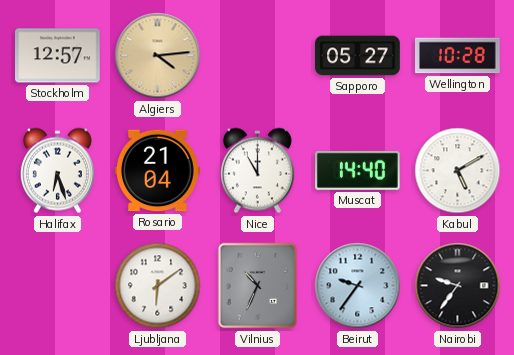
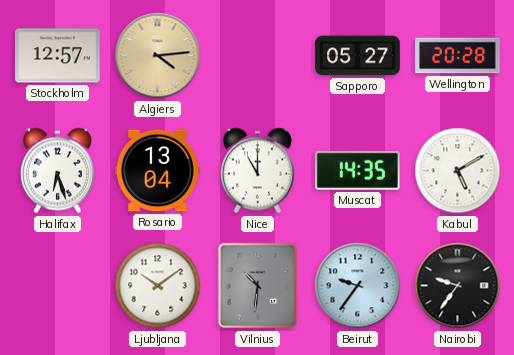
Wellington: 10:28 -> 20:28
Rosario: 21:04 -> 13:04
Muscat: 14:40 -> 14:35
Ljubljana: 6:09 -> 10:09
Vilnius: 10:34 -> 10:31
